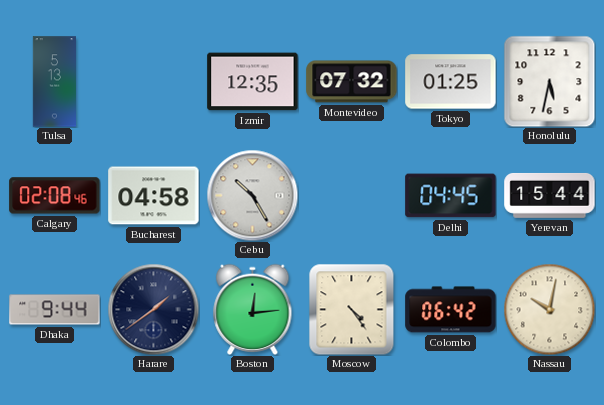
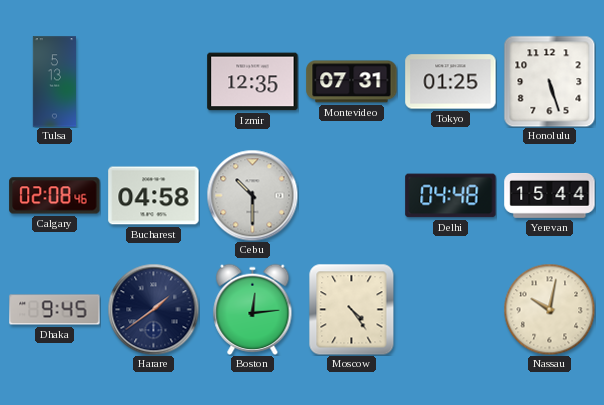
Montevideo: 07:32 -> 07:31
Honolulu: 5:32 -> 5:27
Cebu: 10:25 -> 10:30
Delhi: 04:45 -> 04:48
Dhaka: 9:44 -> 9:45
Colombo: 06:42 -> none
